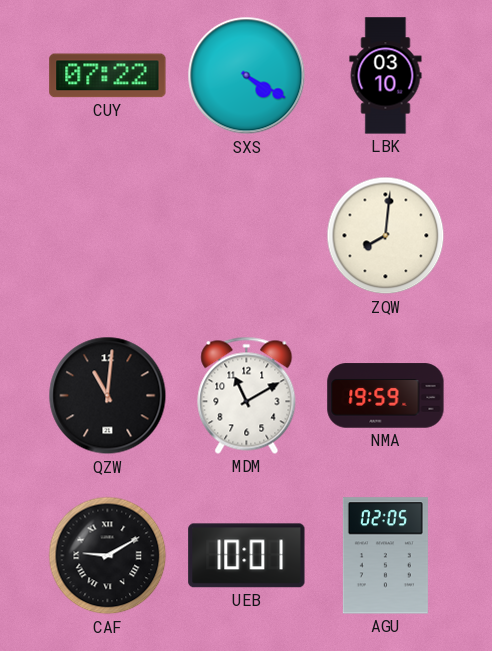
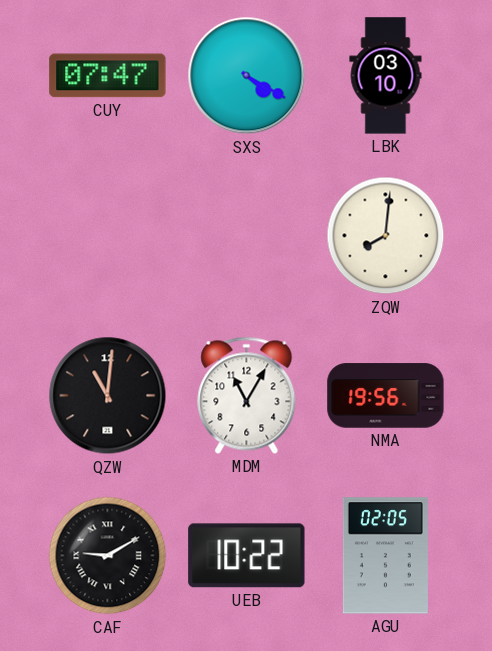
CUY: 07:22 -> 07:47
MDM: 11:10 -> 11:05
NMA: 19:59 -> 19:56
UEB: 10:01 -> 10:22
